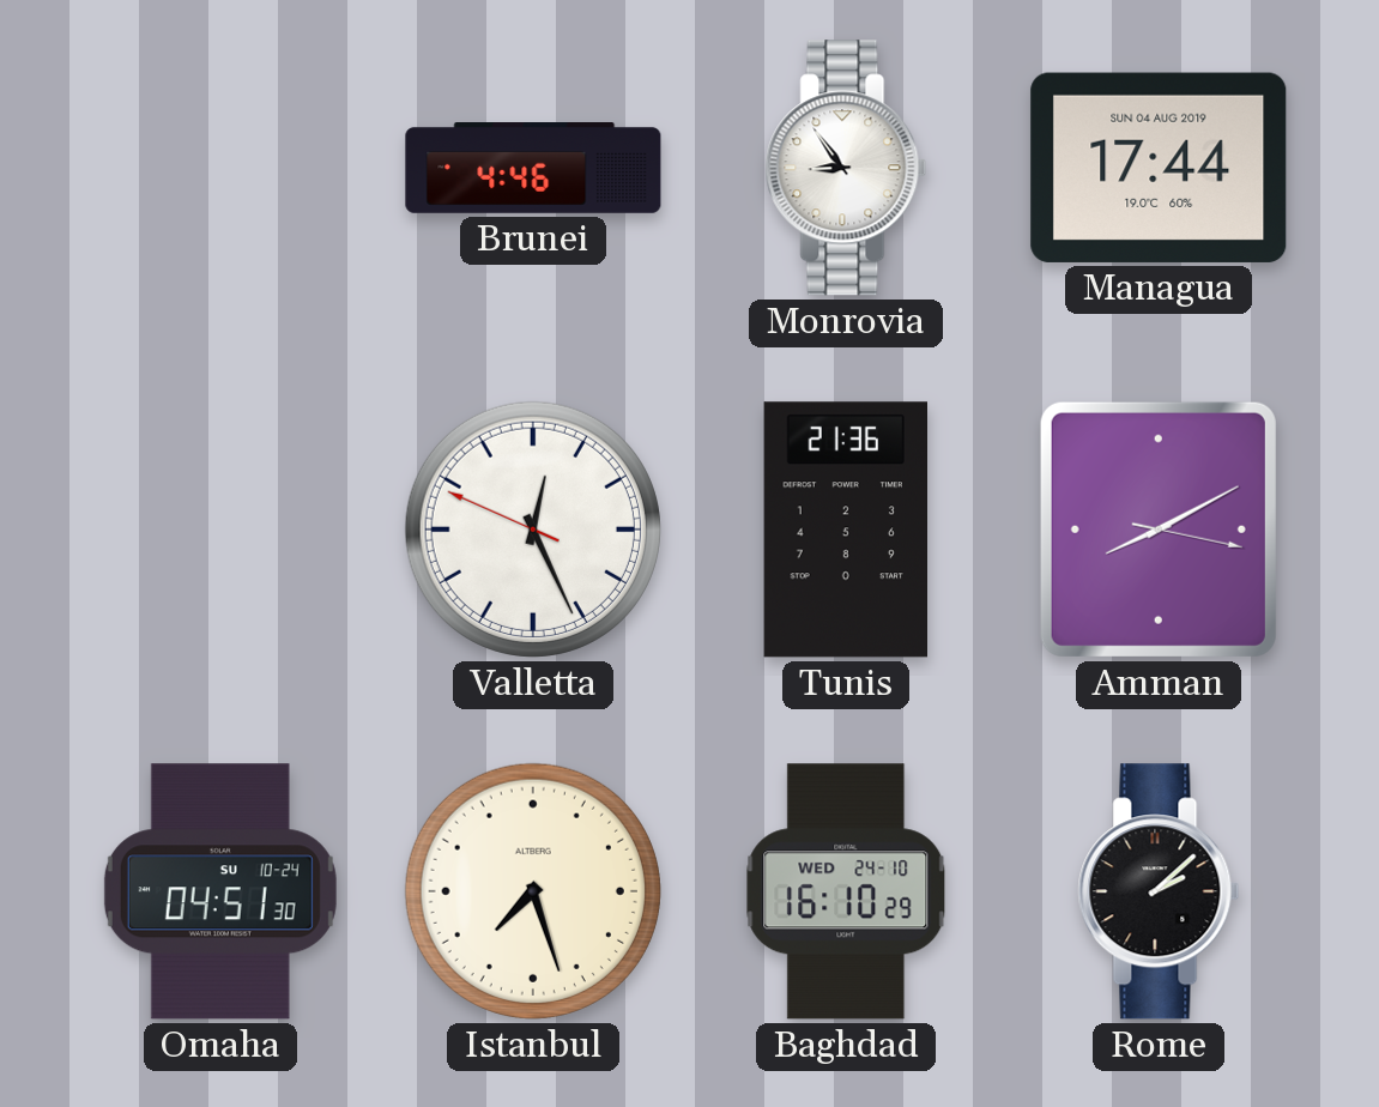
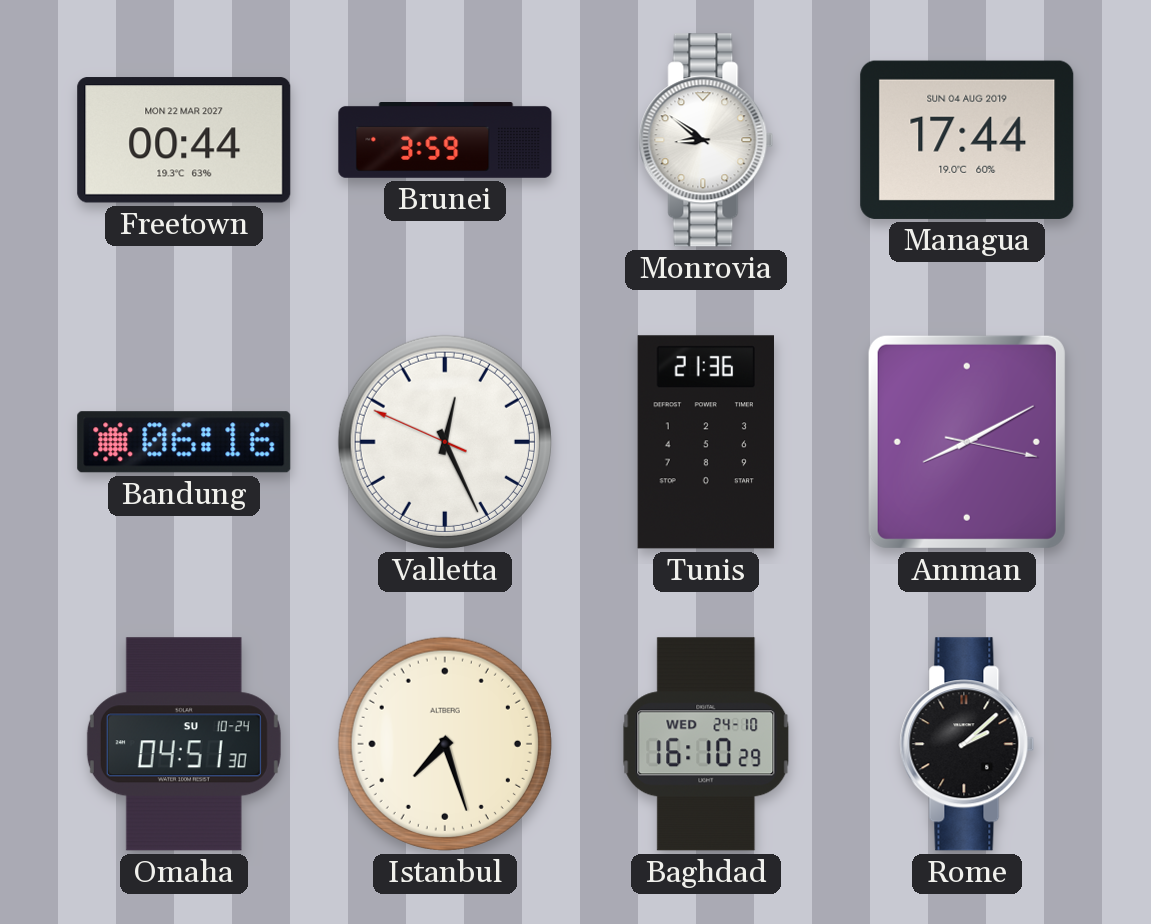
Freetown: none -> 00:44
Brunei: 4:46 -> 3:59
Monrovia: 8:54 -> 8:51
Bandung: none -> 06:16
